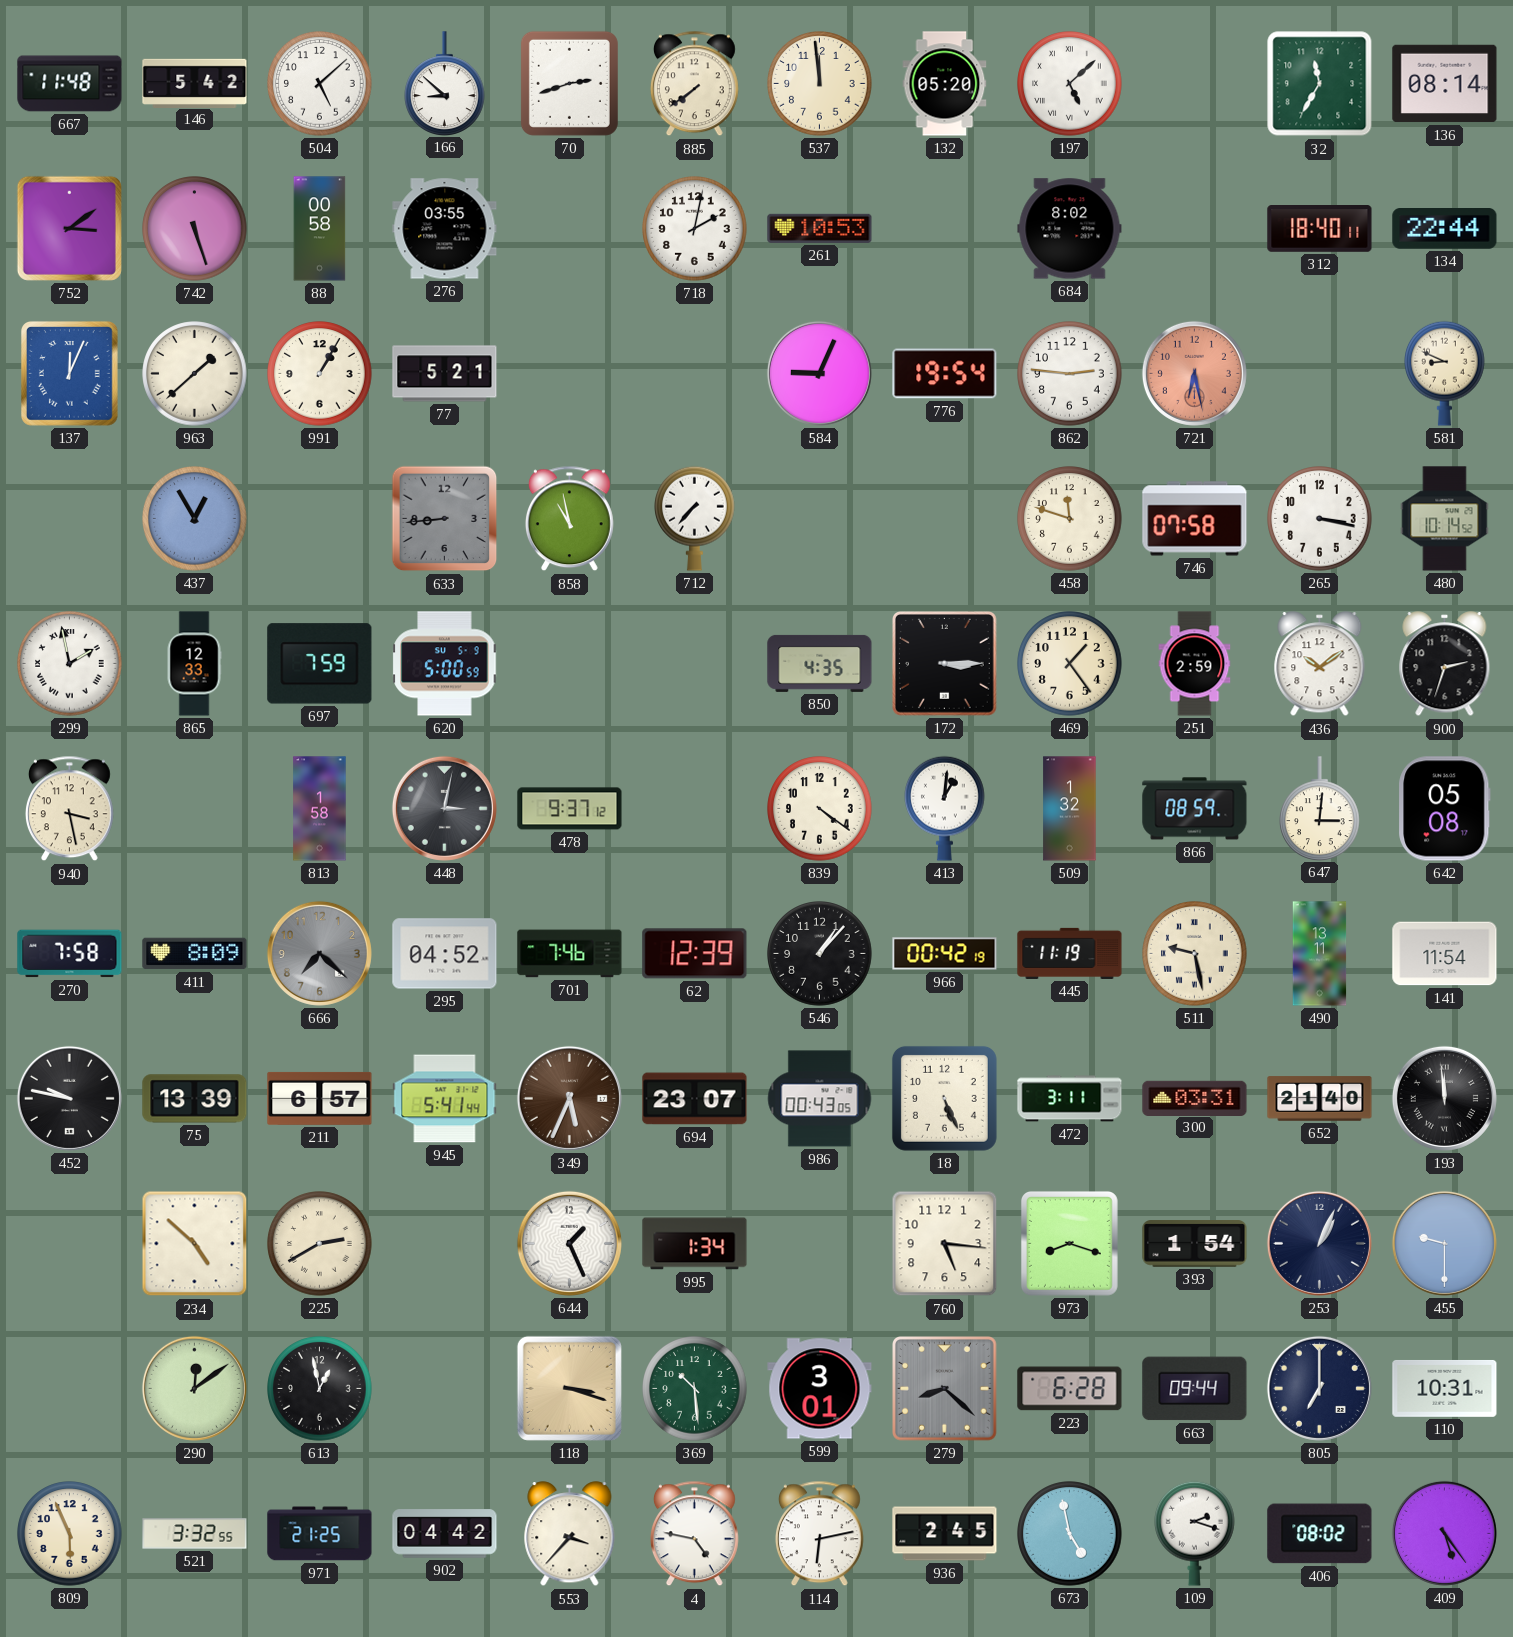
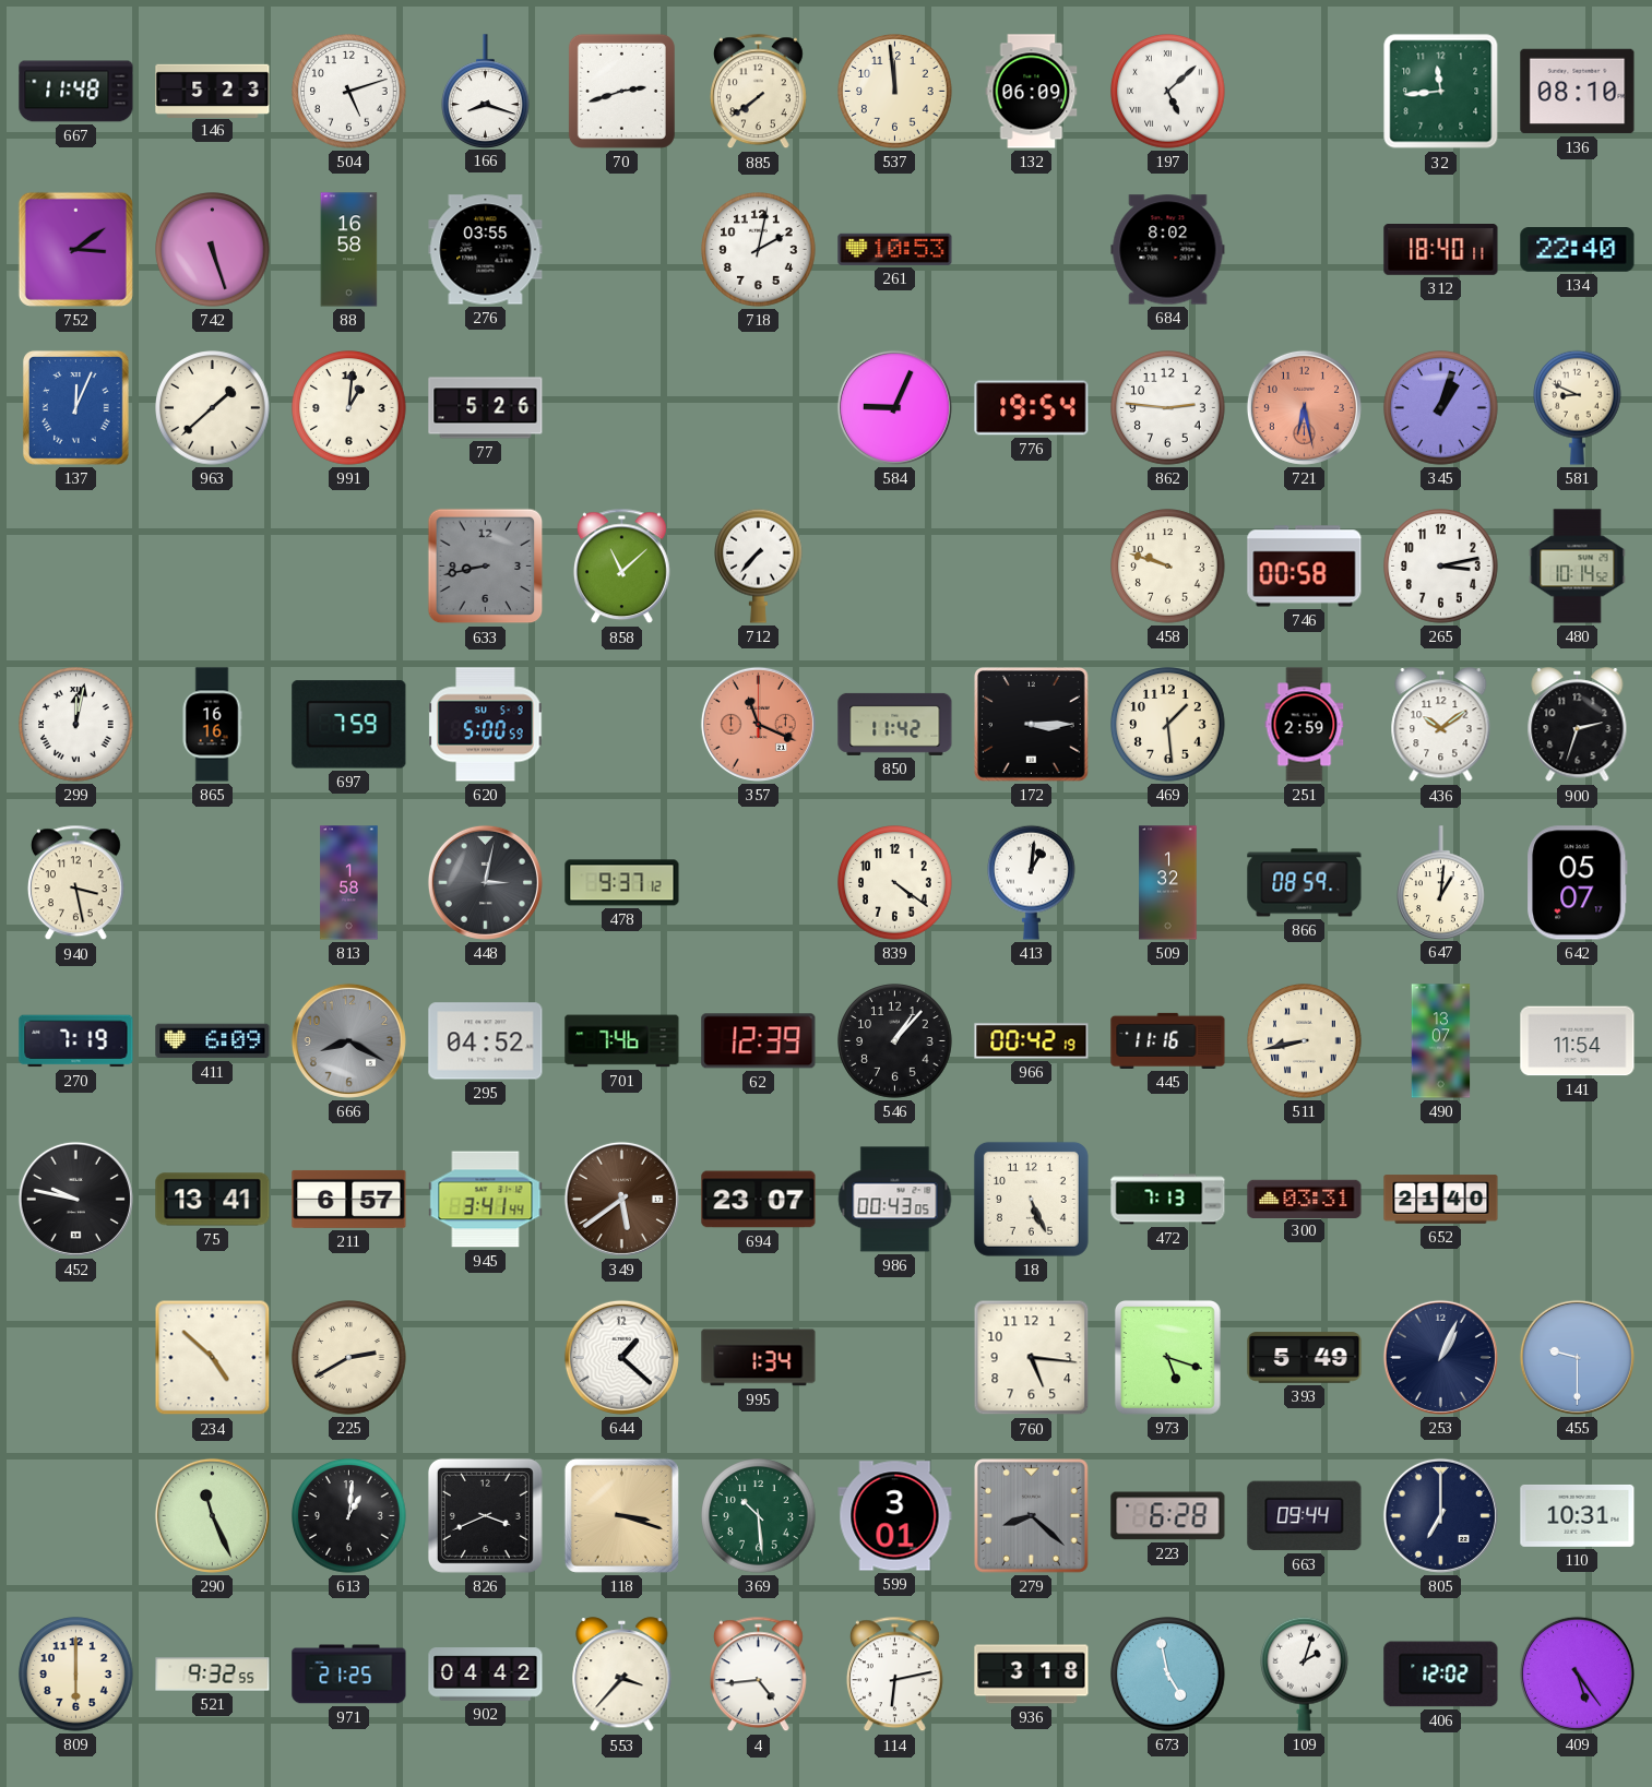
146: 5:42 -> 5:23
504: 5:08 -> 5:12
166: 8:52 -> 8:18
132: 05:20 -> 06:09
32: 11:35 -> 11:44
136: 08:14 -> 08:10
88: 00:58 -> 16:58
134: 22:44 -> 22:40
991: 1:05 -> 1:01
77: 5:21 -> 5:26
345: none -> 1:03
437: 12:55 -> none
633: 8:44 -> 8:43
858: 10:58 -> 11:08
458: 11:48 -> 9:48
746: 07:58 -> 00:58
265: 3:17 -> 3:13
299: 1:58 -> 12:02
865: 12:33 -> 16:16
357: none -> 11:19
850: 4:35 -> 11:42
469: 1:24 -> 1:29
647: 3:01 -> 1:01
642: 05:08 -> 05:07
270: 7:58 -> 7:19
411: 8:09 -> 6:09
666: 7:22 -> 8:20
445: 11:19 -> 11:16
511: 9:28 -> 8:43
490: 13:11 -> 13:07
75: 13:39 -> 13:41
945: 5:41 -> 3:41
349: 5:34 -> 5:39
472: 3:11 -> 7:13
193: 11:59 -> none
644: 1:26 -> 1:22
973: 8:18 -> 5:18
393: 1:54 -> 5:49
290: 12:09 -> 11:26
613: 12:58 -> 1:01
826: none -> 3:41
809: 5:56 -> 6:00
521: 3:32 -> 9:32
4: 4:47 -> 4:44
936: 2:45 -> 3:18
109: 2:18 -> 2:03
406: 08:02 -> 12:02
